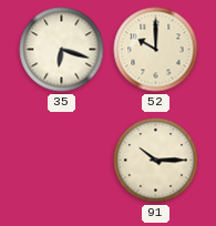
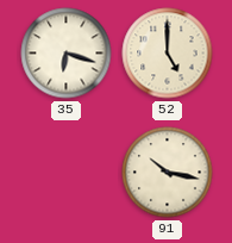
52: 10:00 -> 5:00
91: 10:15 -> 10:17
